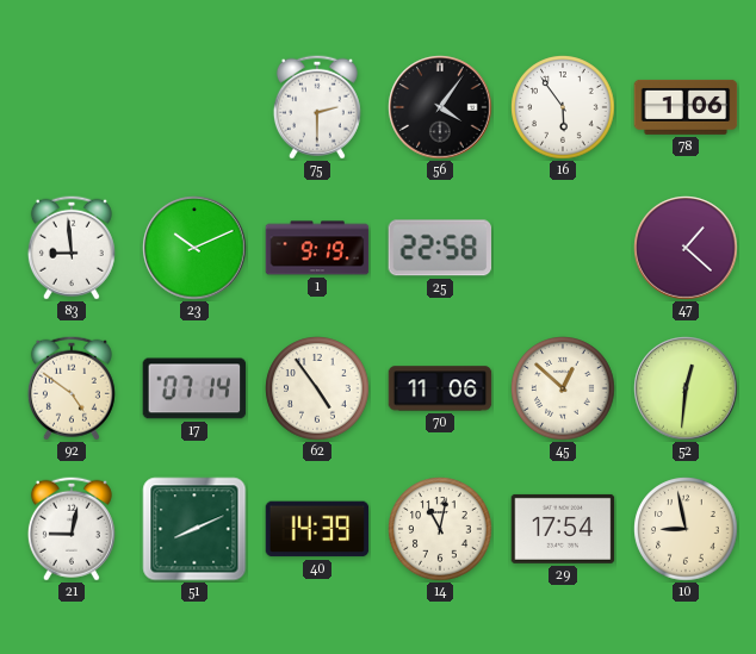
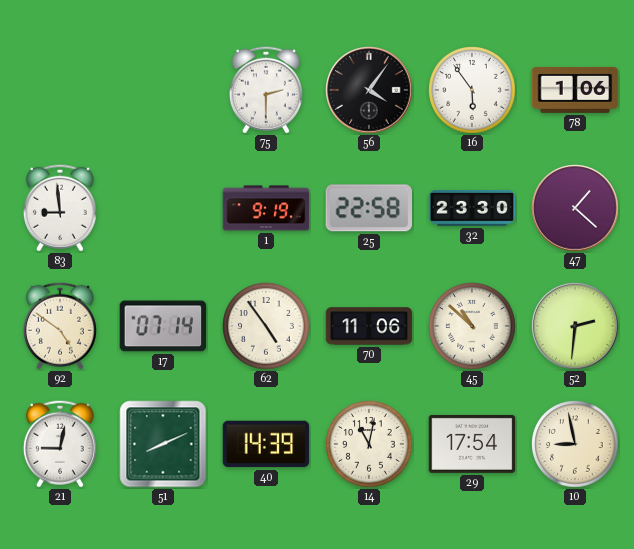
23: 10:11 -> none
32: none -> 23:30
45: 12:52 -> 10:52
52: 12:31 -> 2:31
